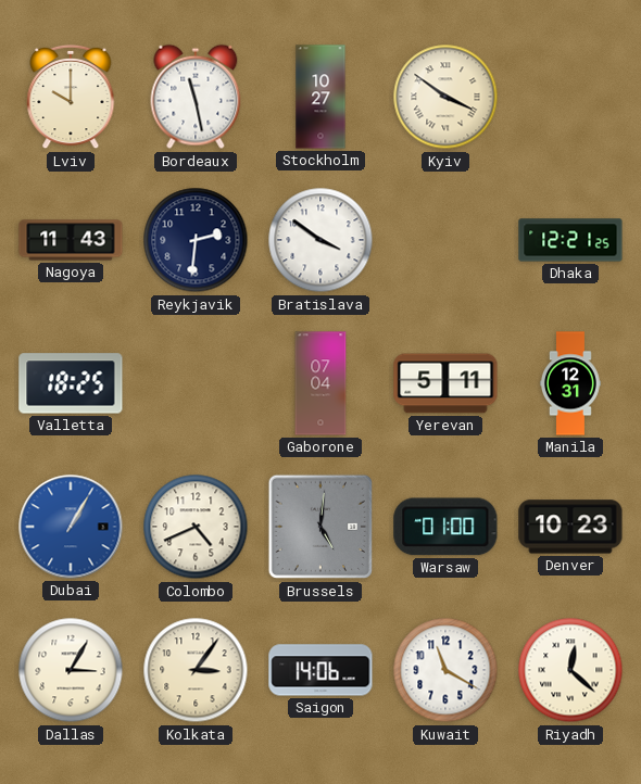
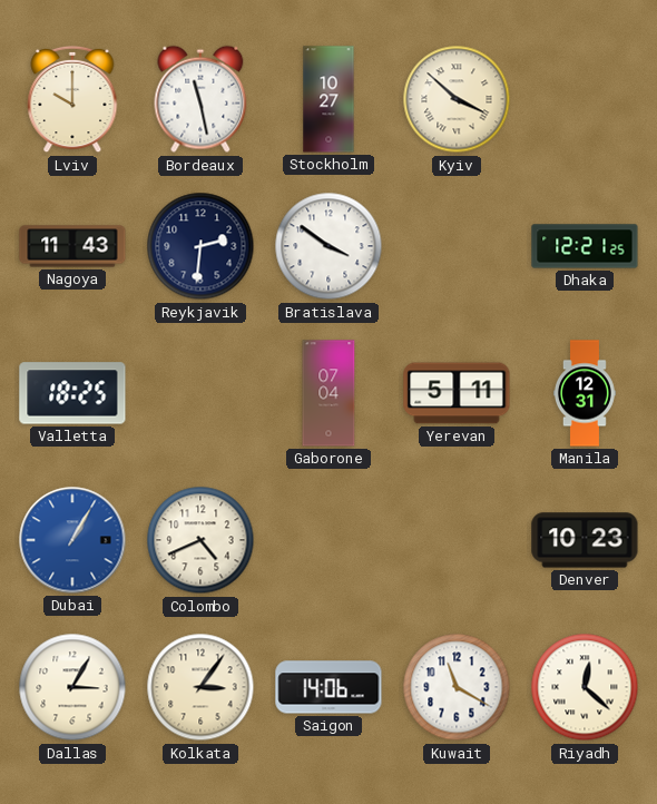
Kyiv: 3:51 -> 3:52
Brussels: 5:01 -> none
Warsaw: 01:00 -> none
